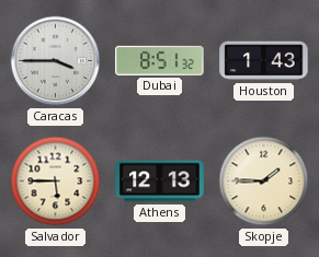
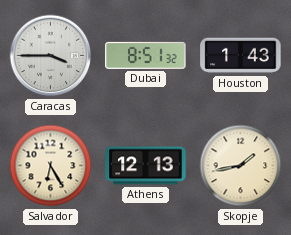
Salvador: 5:45 -> 6:25
Skopje: 1:45 -> 1:43
